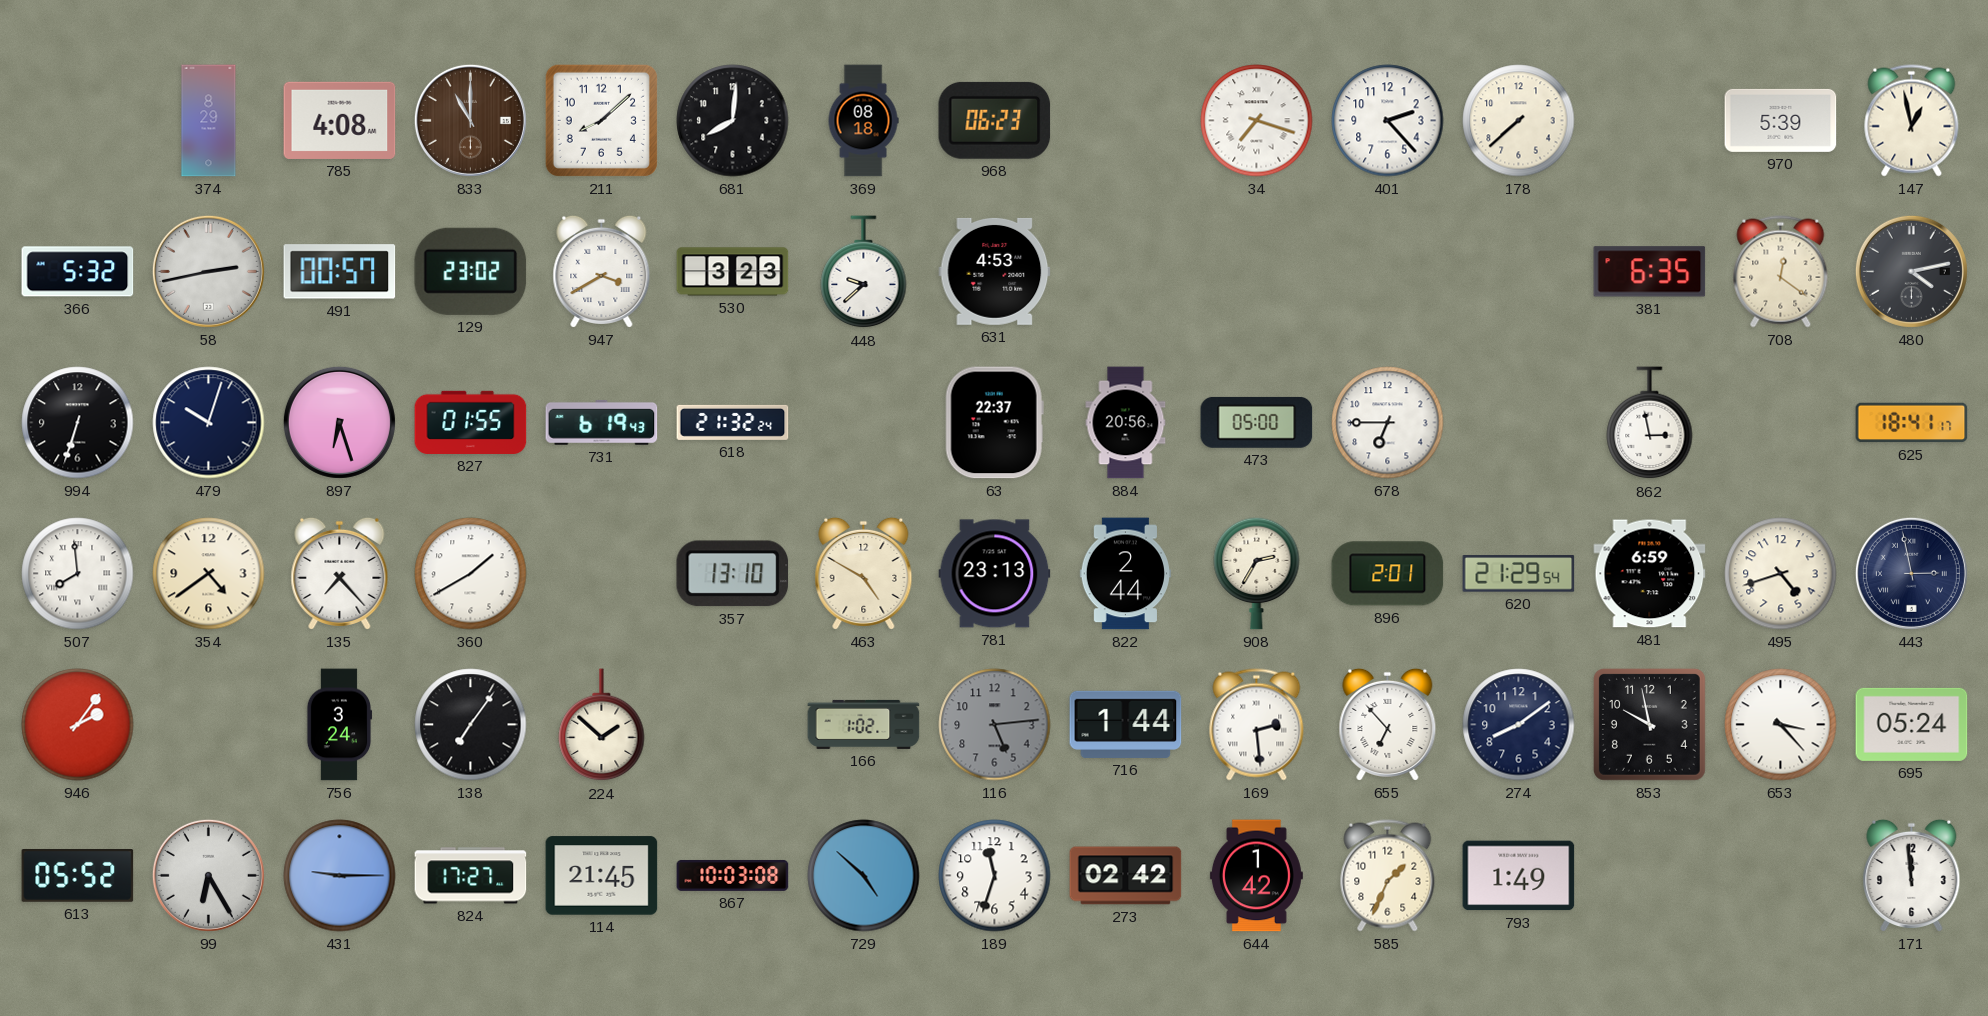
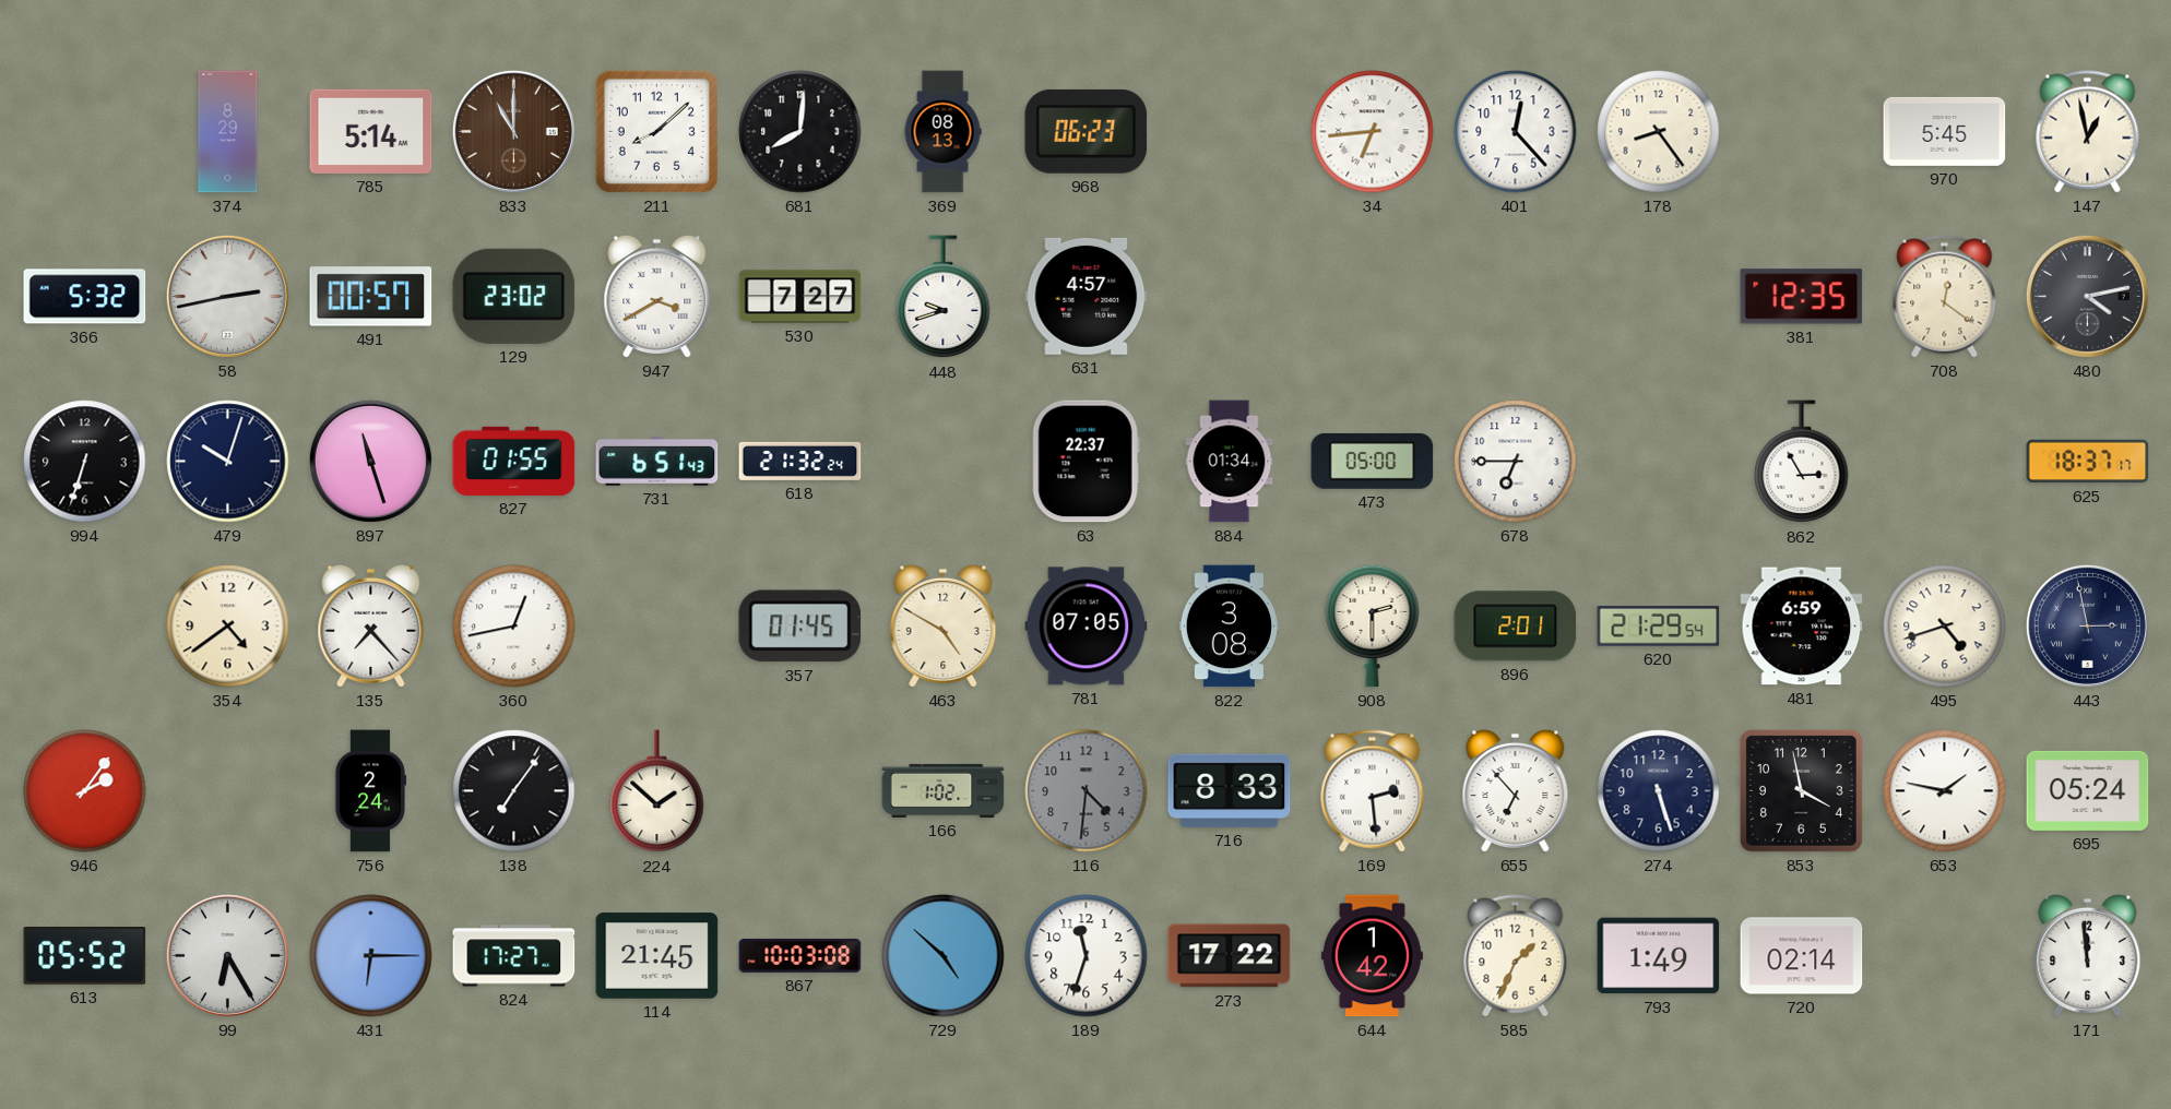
785: 4:08 -> 5:14
369: 08:18 -> 08:13
34: 7:18 -> 6:44
401: 2:23 -> 12:23
178: 7:38 -> 8:24
970: 5:39 -> 5:45
530: 3:23 -> 7:27
448: 9:38 -> 9:42
631: 4:53 -> 4:57
381: 6:35 -> 12:35
897: 6:27 -> 11:27
731: 6:19 -> 6:51
884: 20:56 -> 01:34
862: 2:58 -> 2:55
625: 18:41 -> 18:37
507: 7:59 -> none
360: 1:40 -> 12:43
357: 13:10 -> 01:45
781: 23:13 -> 07:05
822: 2:44 -> 3:08
908: 2:35 -> 2:30
756: 3:24 -> 2:24
116: 5:14 -> 4:31
716: 1:44 -> 8:33
274: 8:09 -> 5:27
853: 9:58 -> 3:58
653: 3:23 -> 1:47
431: 9:15 -> 6:15
273: 02:42 -> 17:22
720: none -> 02:14
